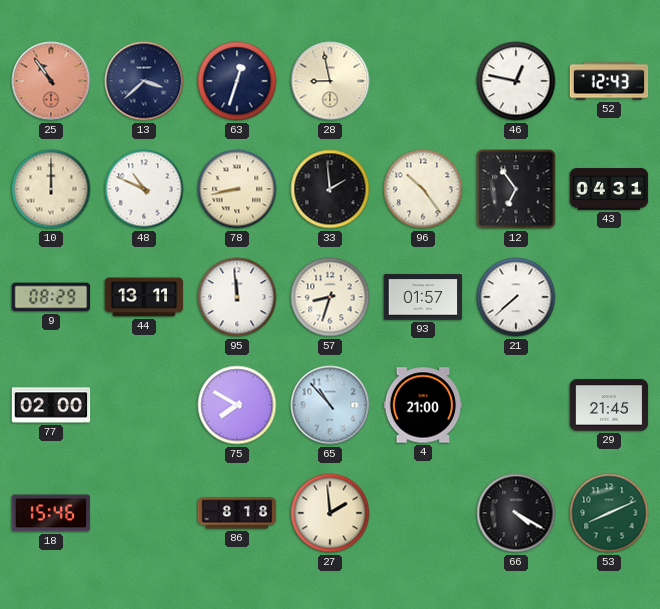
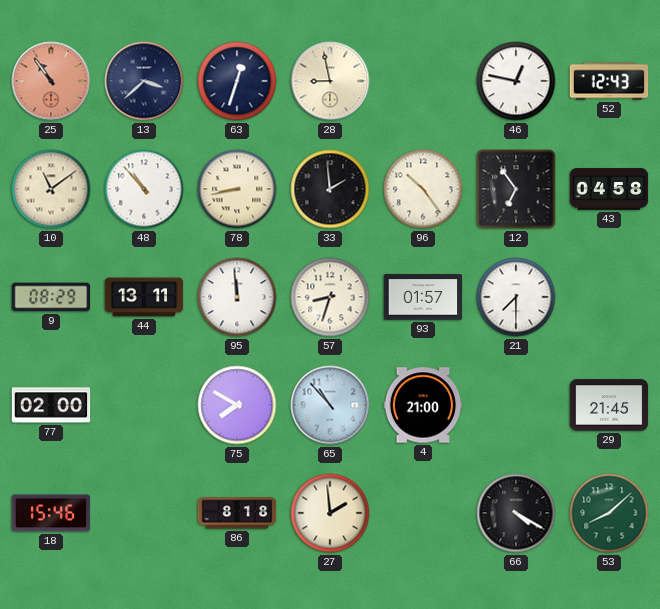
10: 12:00 -> 11:09
48: 10:49 -> 10:53
43: 04:31 -> 04:58
21: 7:38 -> 7:30
53: 8:11 -> 8:08
